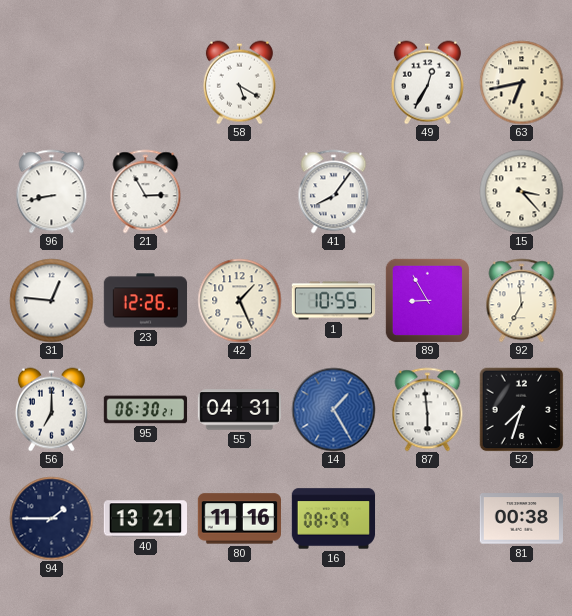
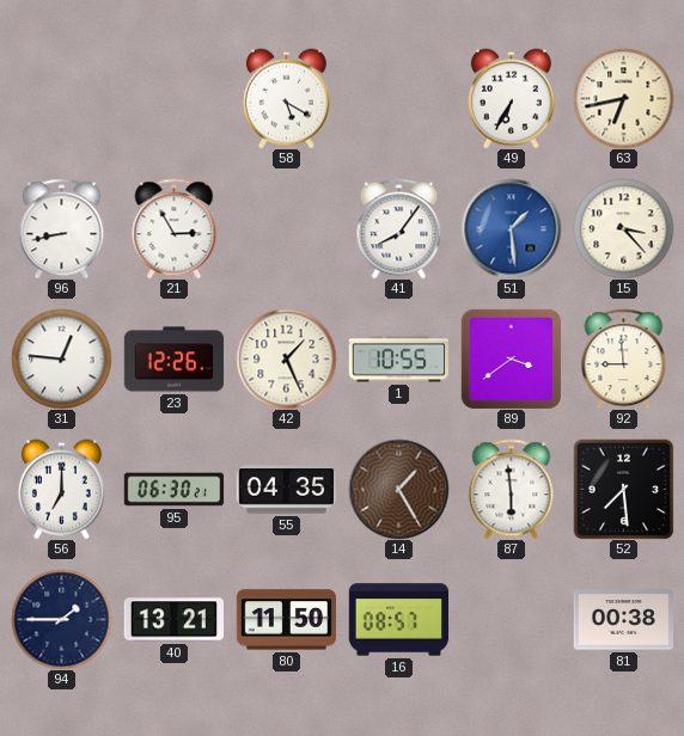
49: 12:35 -> 6:35
51: none -> 1:29
89: 8:55 -> 3:39
92: 6:59 -> 8:59
55: 04:31 -> 04:35
14 dial: blue -> brown
52: 7:33 -> 7:29
80: 11:16 -> 11:50
16: 08:59 -> 08:57
